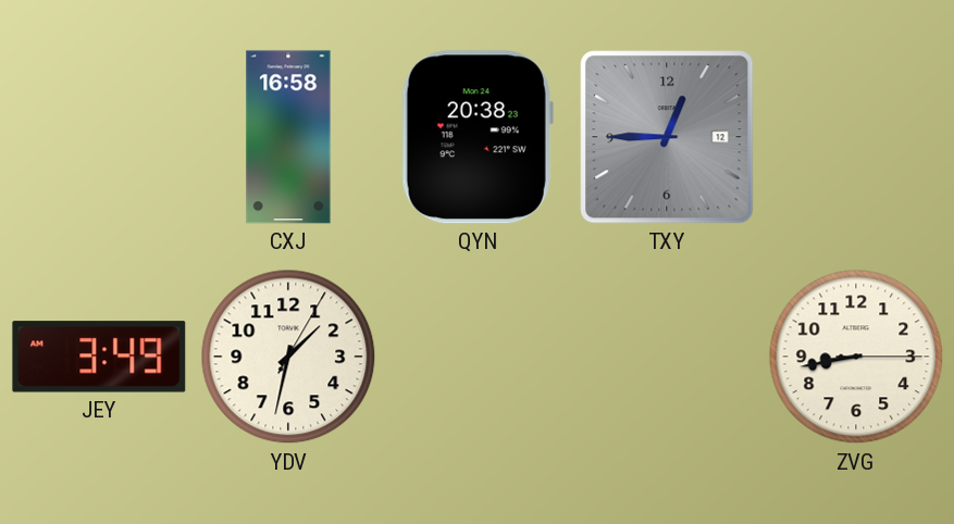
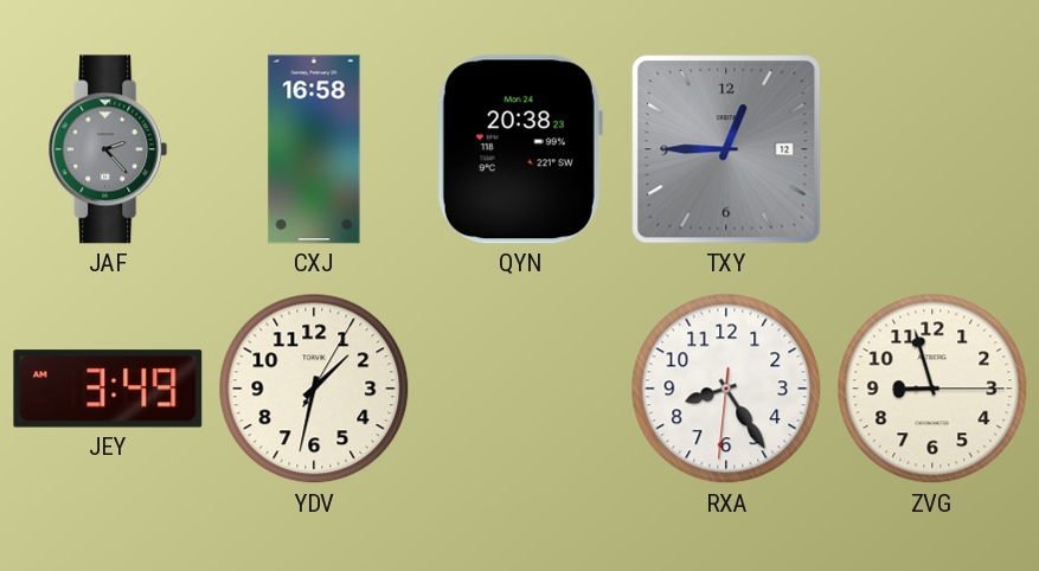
JAF: none -> 2:23
RXA: none -> 8:24
ZVG: 8:43 -> 8:57
